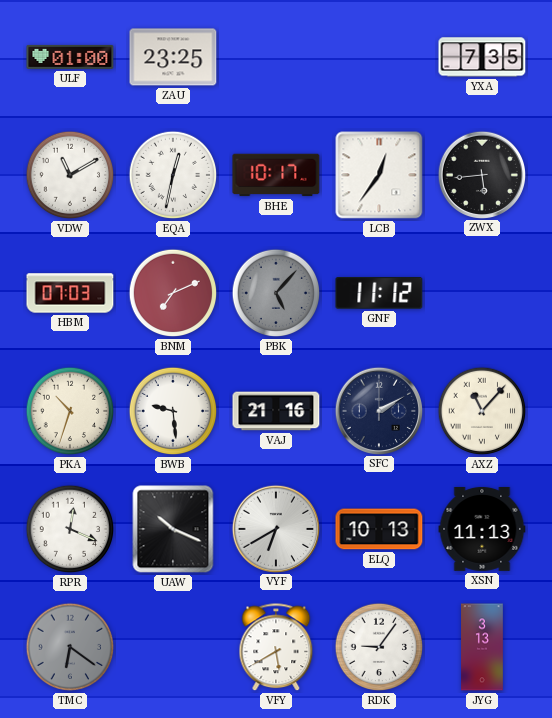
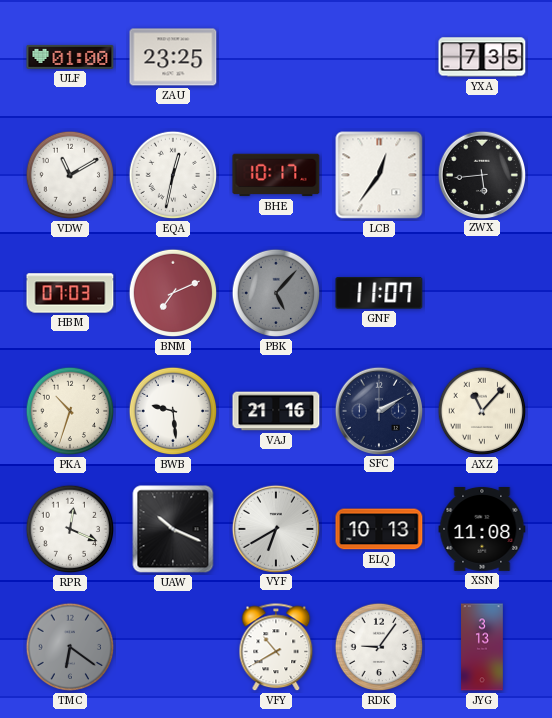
GNF: 11:12 -> 11:07
XSN: 11:13 -> 11:08
VFY: 5:40 -> 10:40
